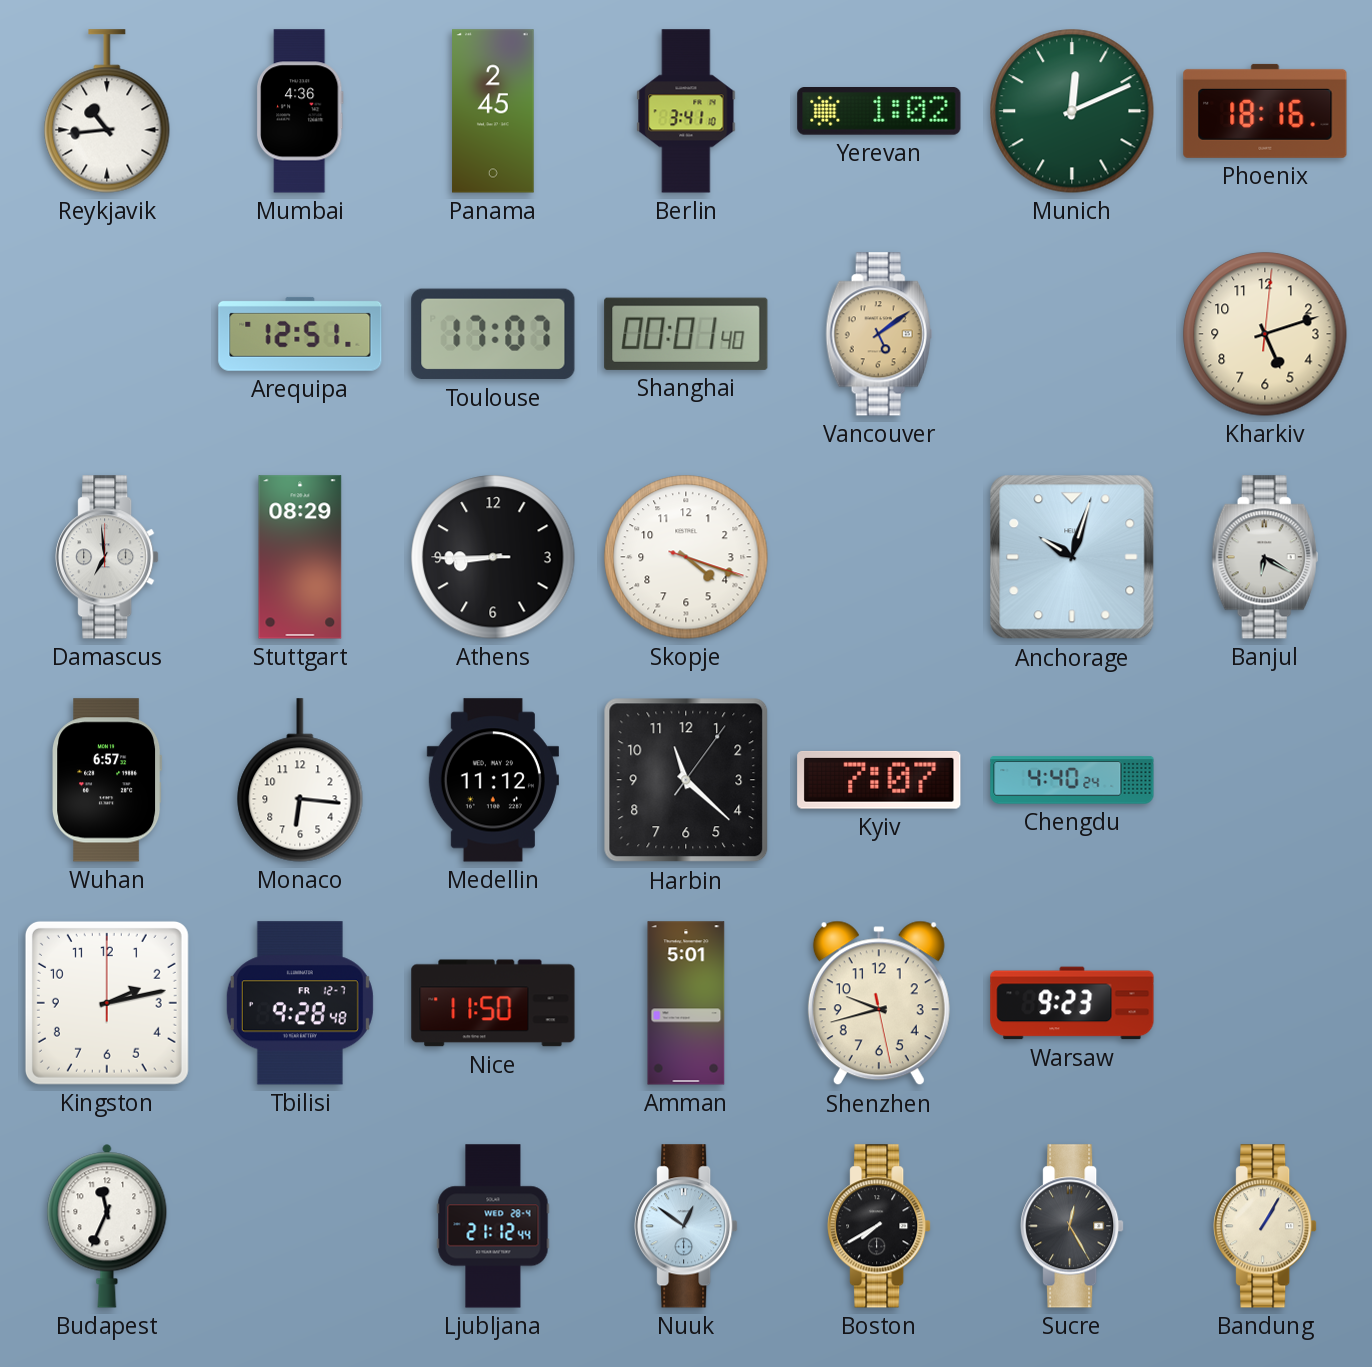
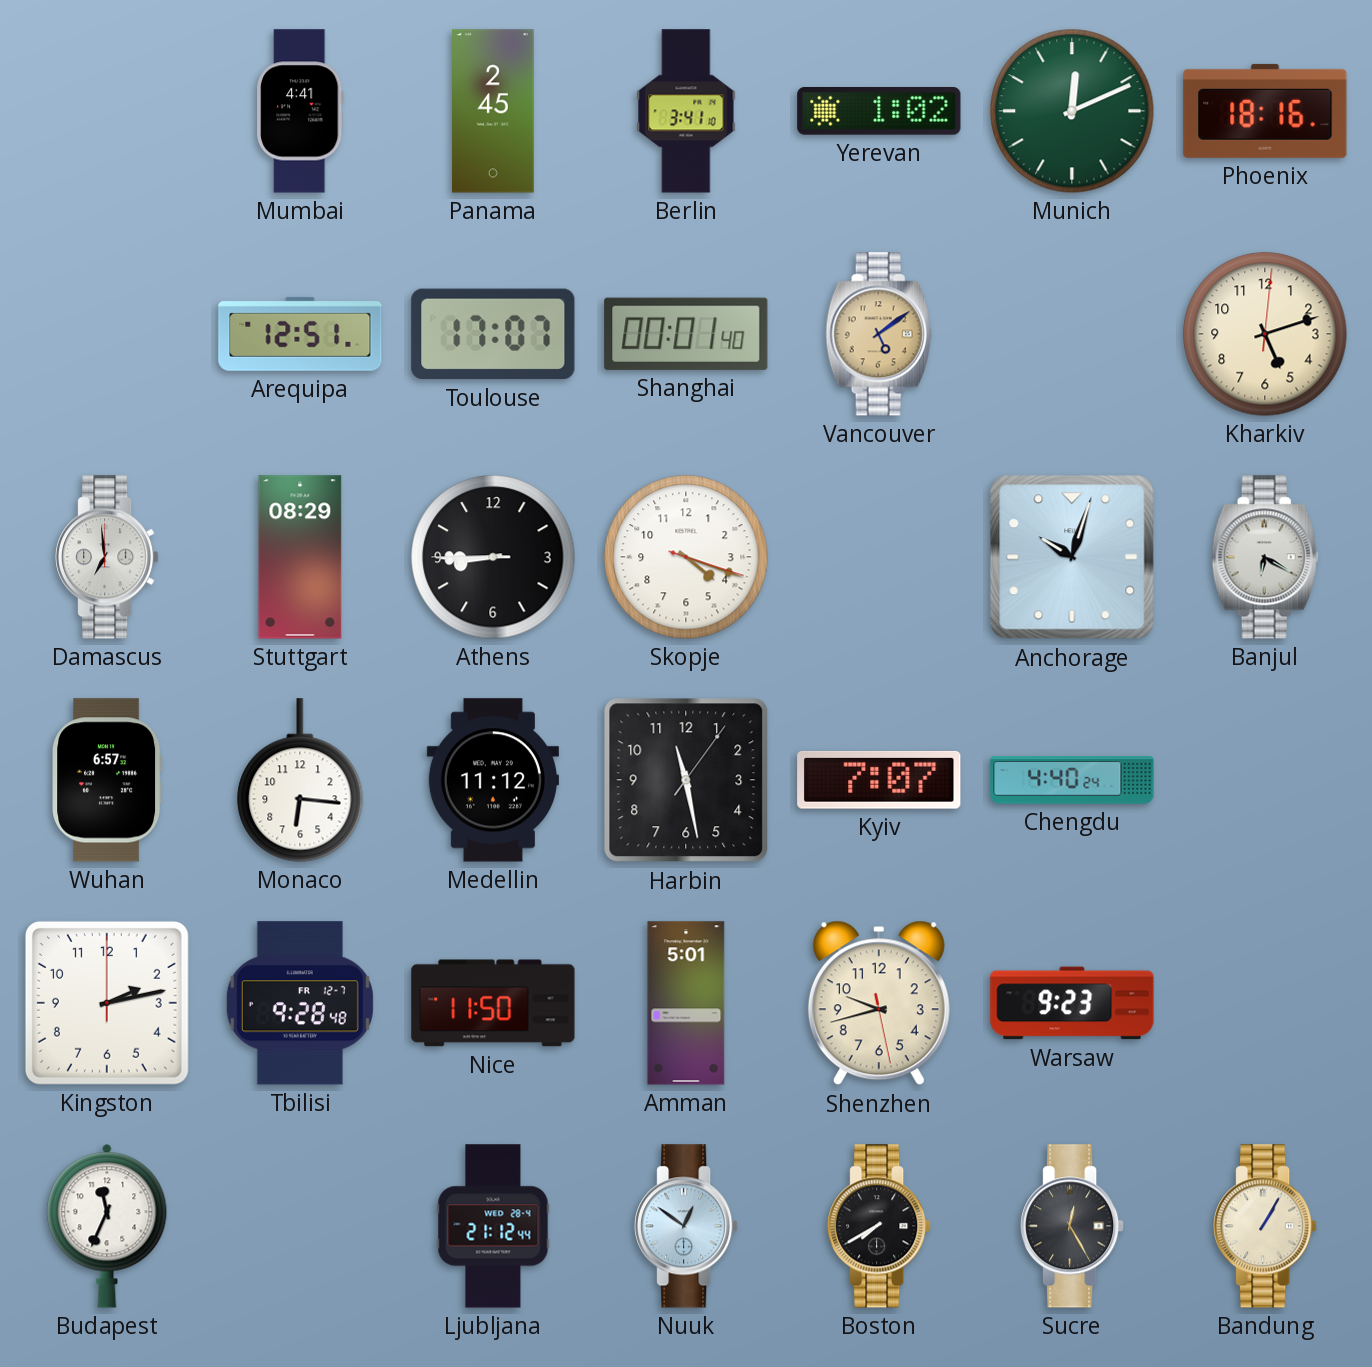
Reykjavik: 10:44 -> none
Mumbai: 4:36 -> 4:41
Harbin: 11:22 -> 11:28
